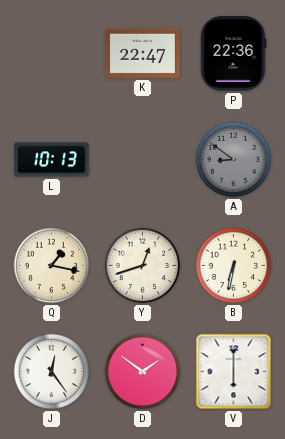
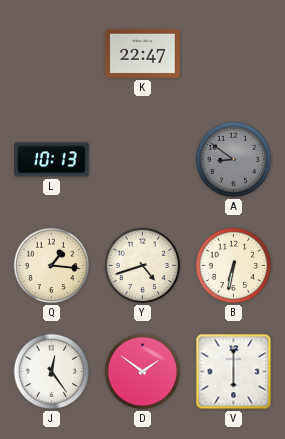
P: 22:36 -> none
Q: 1:17 -> 1:16
Y: 12:42 -> 4:42
